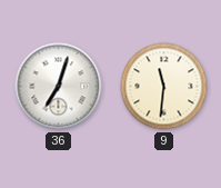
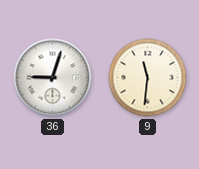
36: 7:03 -> 9:03
